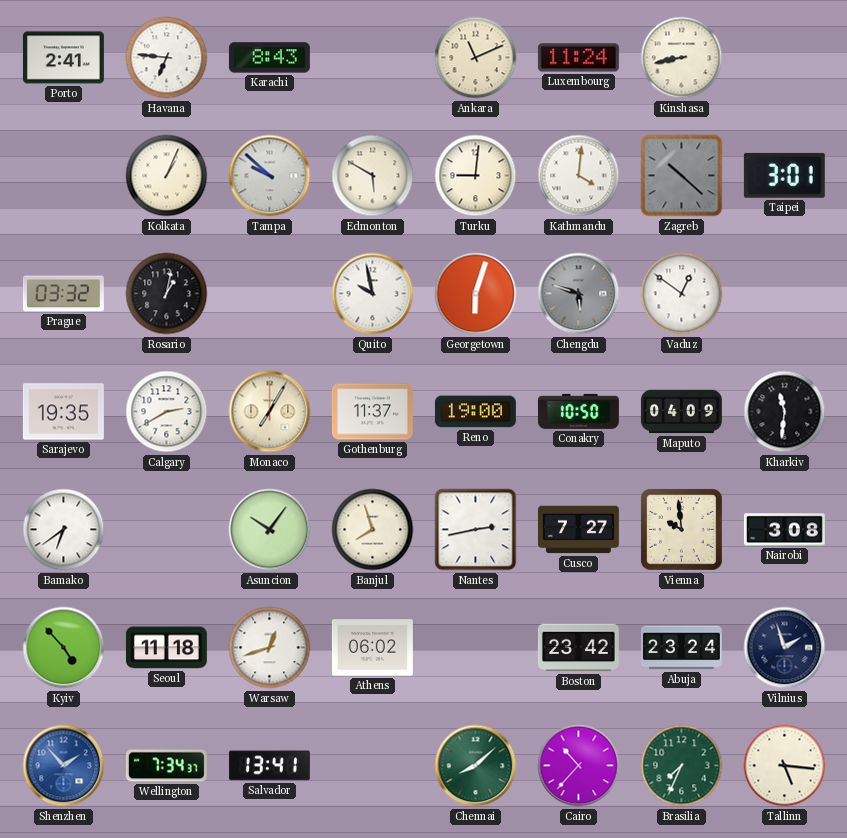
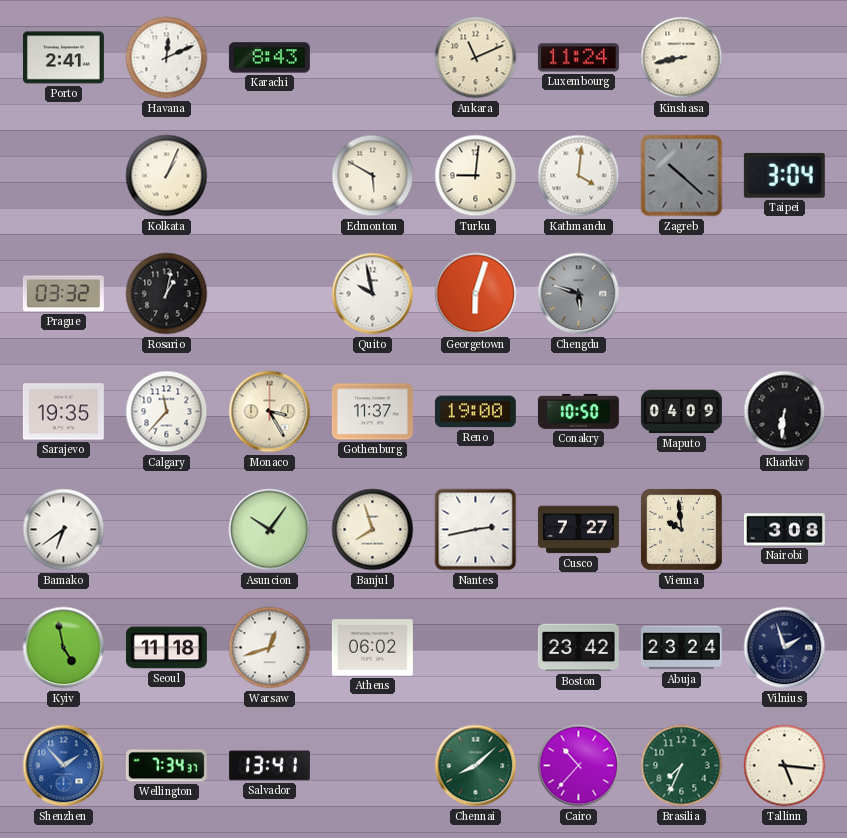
Havana: 6:46 -> 12:11
Tampa: 9:52 -> none
Taipei: 3:01 -> 3:04
Vaduz: 12:51 -> none
Calgary: 2:40 -> 11:37
Monaco: 7:05 -> 3:25
Kharkiv: 11:31 -> 6:31
Kyiv: 4:53 -> 4:58
